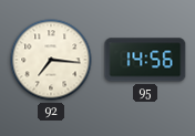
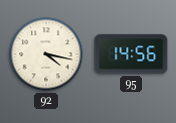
92: 7:16 -> 4:17
